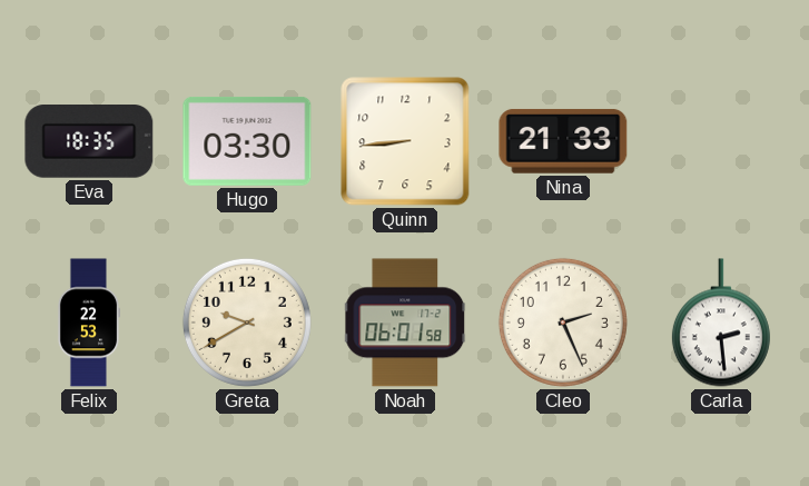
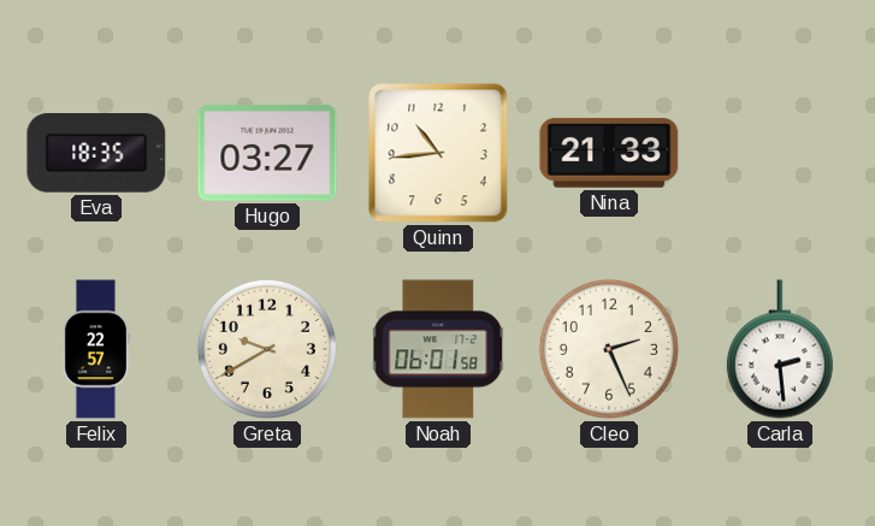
Hugo: 03:30 -> 03:27
Quinn: 8:44 -> 10:44
Felix: 22:53 -> 22:57
